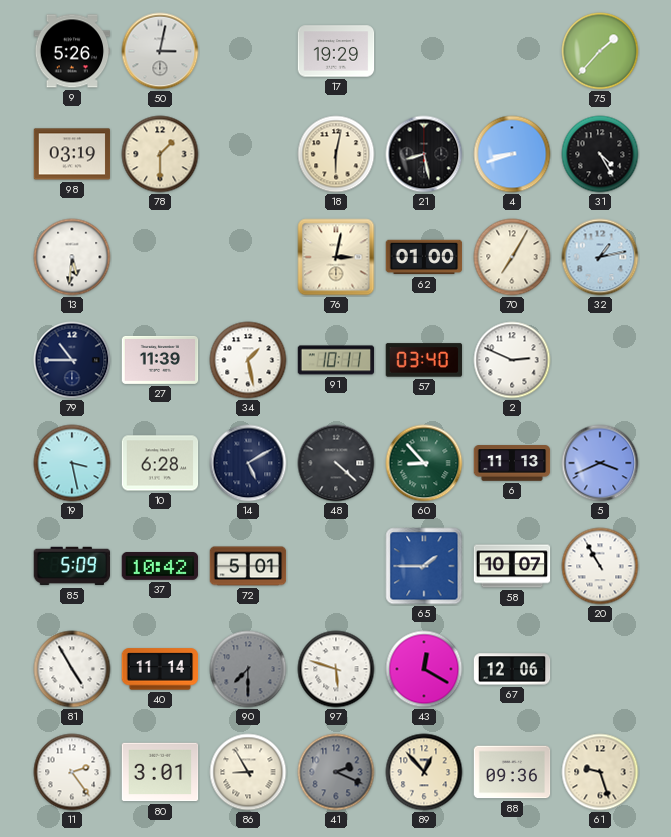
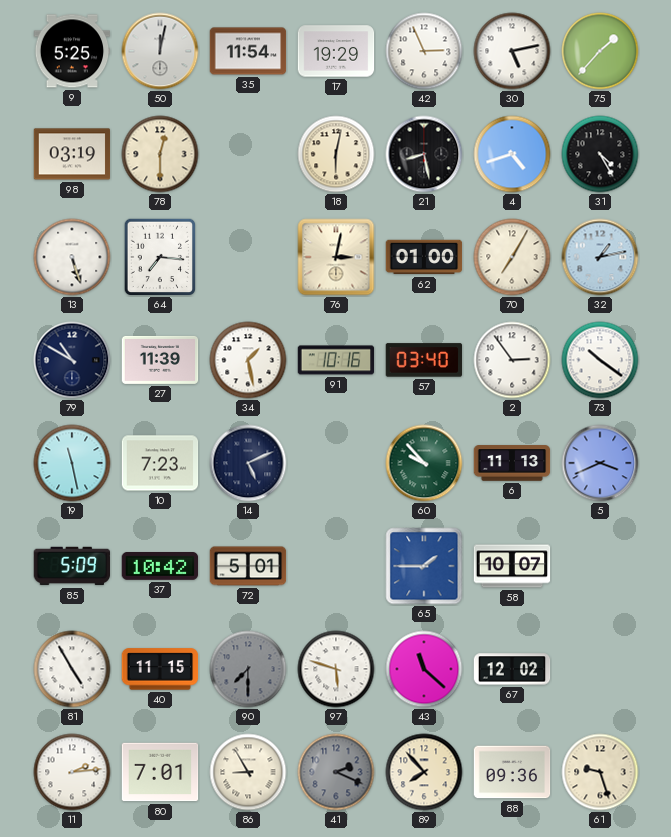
9: 5:26 -> 5:25
50: 3:02 -> 12:02
35: none -> 11:54
42: none -> 2:56
30: none -> 5:13
78: 1:30 -> 12:30
4: 8:42 -> 4:42
13: 5:31 -> 5:27
64: none -> 7:16
79: 10:45 -> 10:50
91: 10:11 -> 10:16
2: 2:49 -> 2:54
73: none -> 10:21
19: 3:28 -> 11:28
10: 6:28 -> 7:23
14: 5:10 -> 5:11
48: 4:22 -> none
60: 8:53 -> 9:53
20: 10:55 -> none
40: 11:14 -> 11:15
43: 12:20 -> 11:22
67: 12:06 -> 12:02
11: 2:24 -> 2:14
80: 3:01 -> 7:01
89: 12:53 -> 7:53
